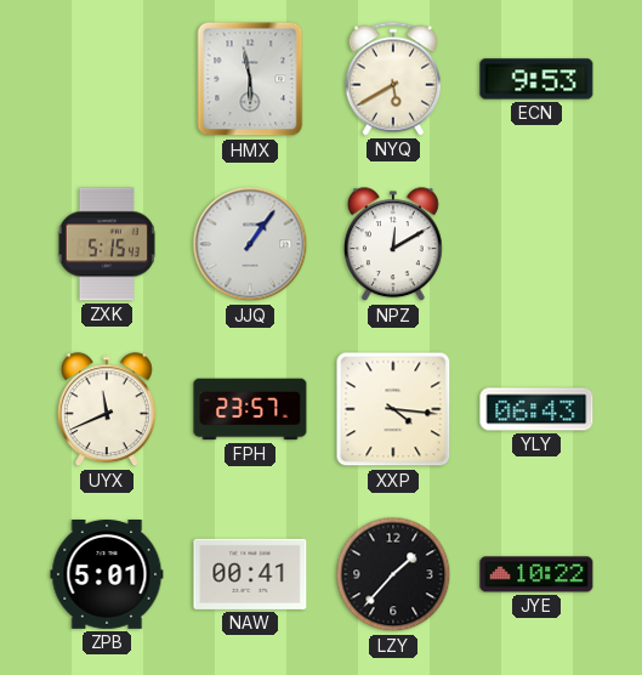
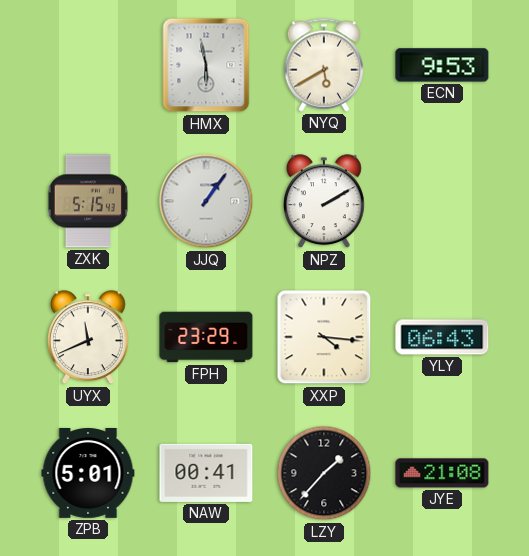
NPZ: 12:10 -> 2:10
FPH: 23:57 -> 23:29
JYE: 10:22 -> 21:08
